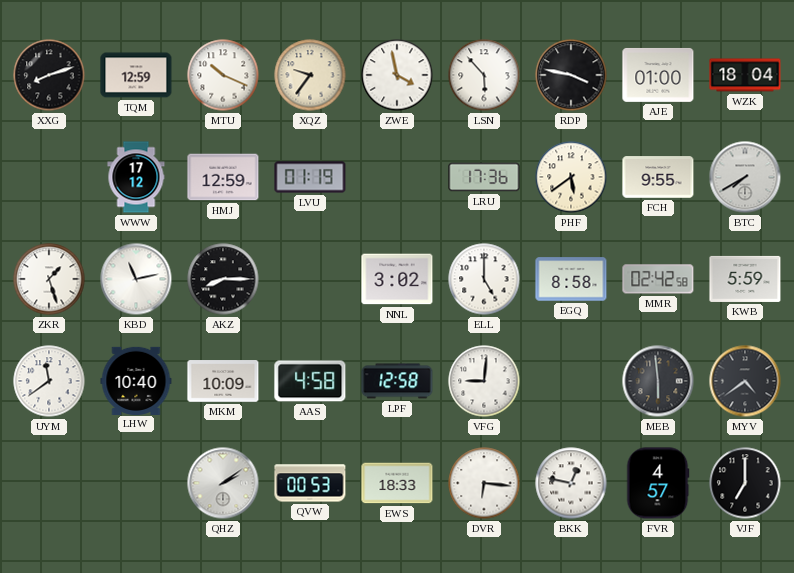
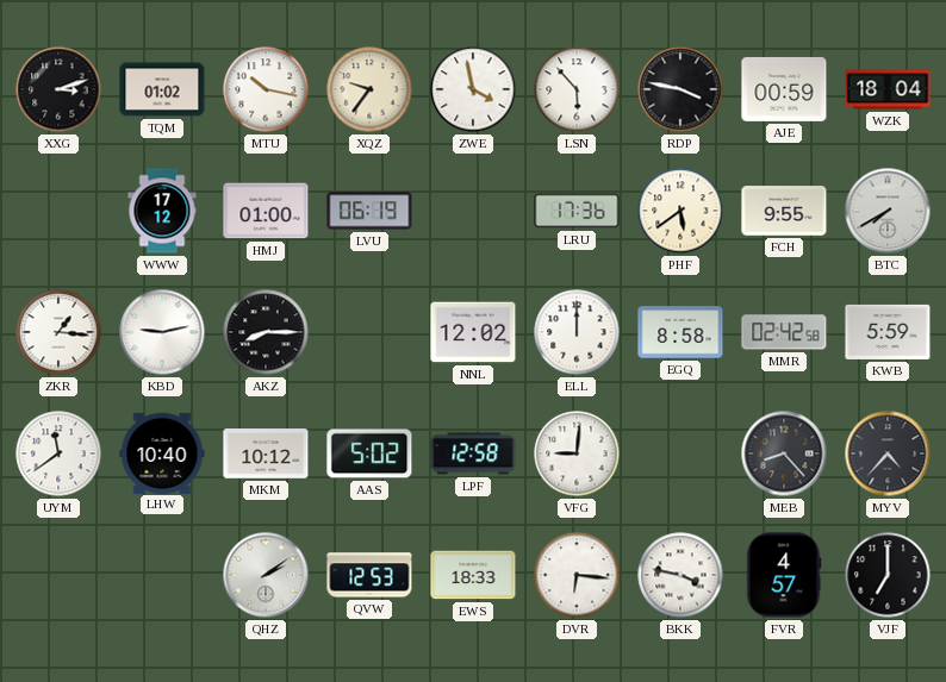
XXG: 8:12 -> 3:12
TQM: 12:59 -> 01:02
MTU: 10:19 -> 10:17
AJE: 01:00 -> 00:59
HMJ: 12:59 -> 01:00
LVU: 01:19 -> 06:19
ZKR: 1:27 -> 1:16
KBD: 11:13 -> 9:13
NNL: 3:02 -> 12:02
ELL: 5:00 -> 12:00
MKM: 10:09 -> 10:12
AAS: 4:58 -> 5:02
MEB: 5:59 -> 8:23
MYV: 4:39 -> 4:37
QVW: 00:53 -> 12:53
BKK: 12:47 -> 3:47
